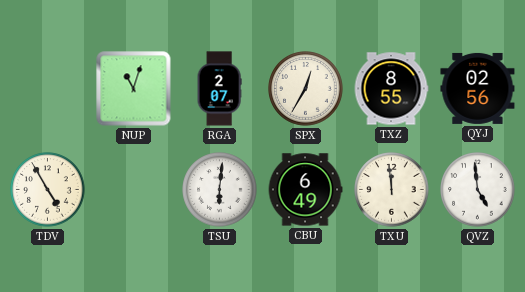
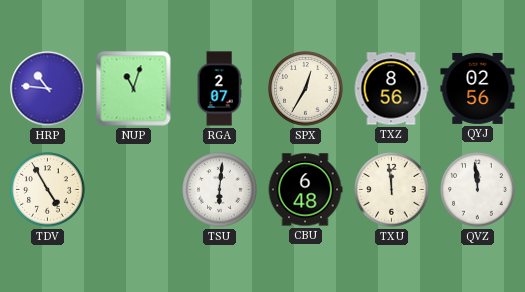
HRP: none -> 10:46
TXZ: 8:55 -> 8:56
CBU: 6:49 -> 6:48
QVZ: 4:59 -> 11:59
